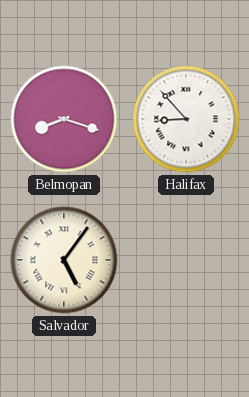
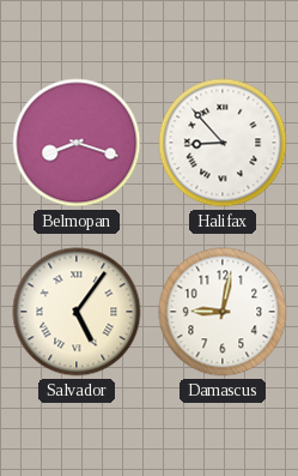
Damascus: none -> 9:02
